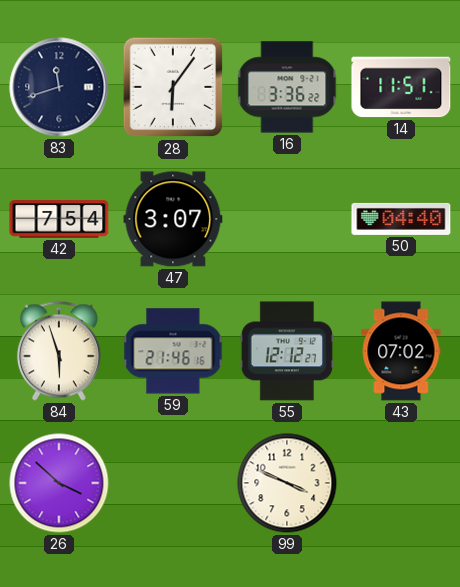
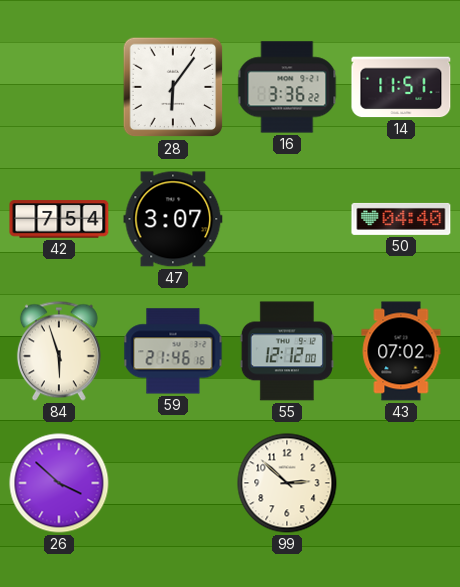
83: 11:42 -> none
55: 12:12:27 -> 12:12:00
99: 3:49 -> 2:52
